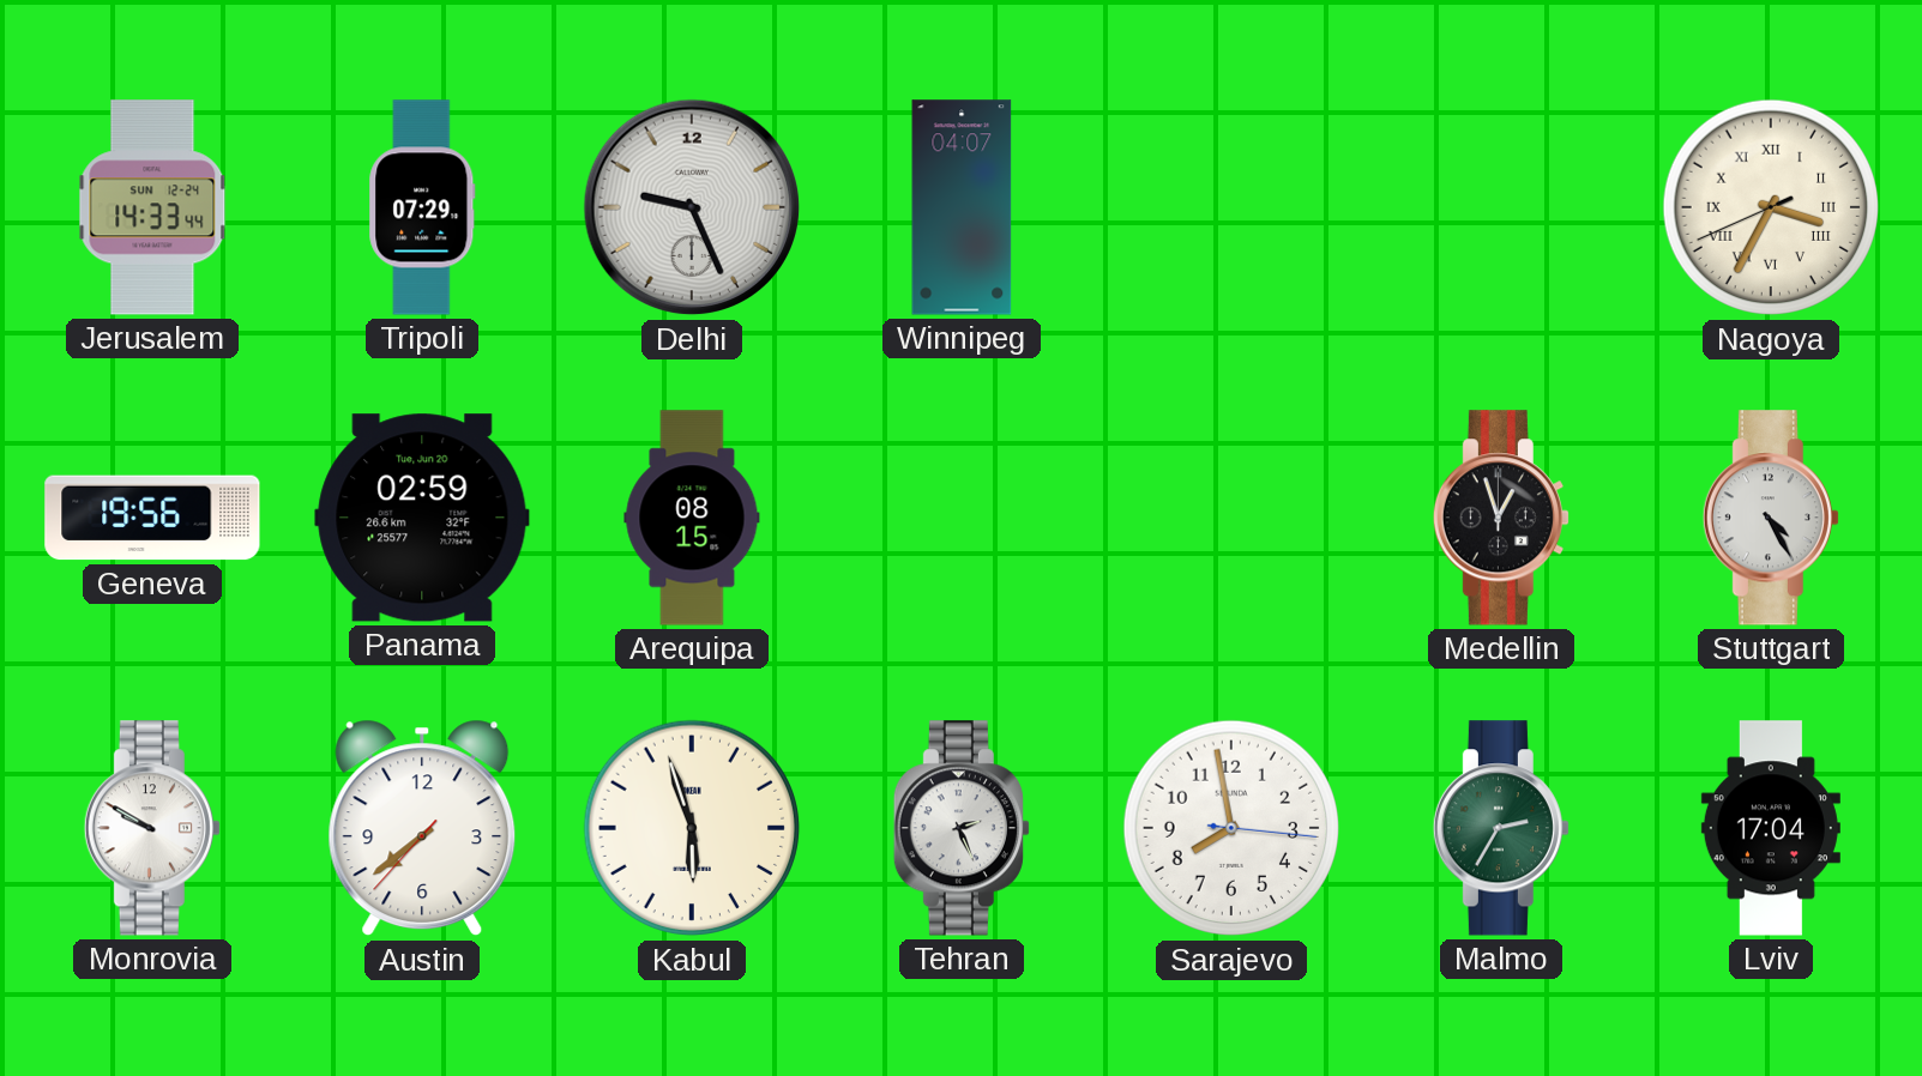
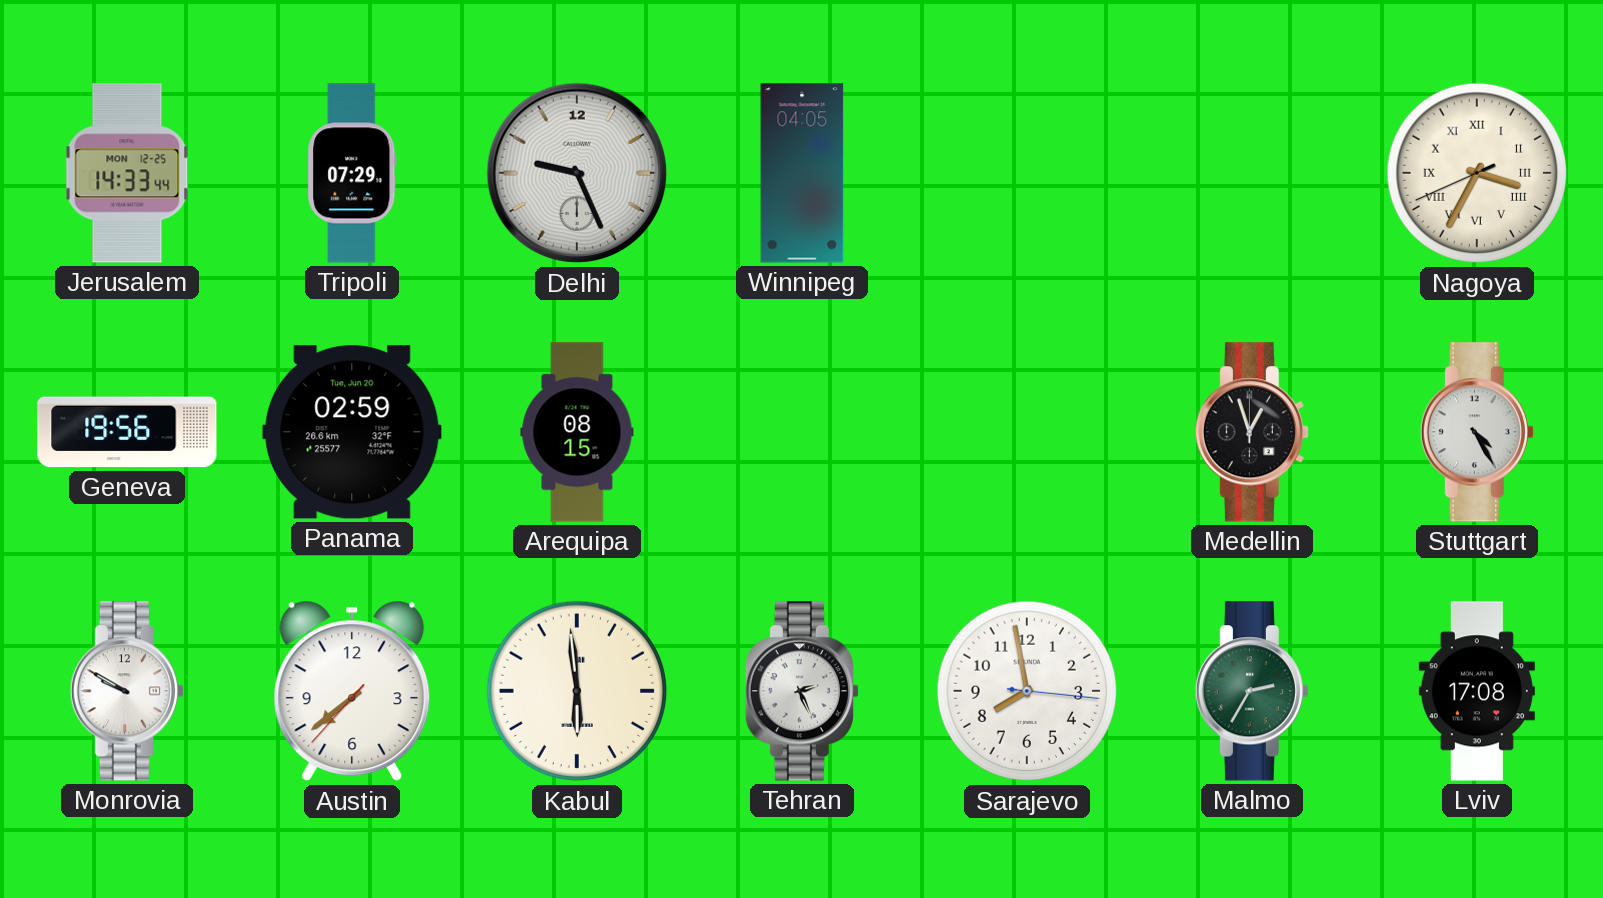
Jerusalem date: SUN 12-24 -> MON 12-25
Winnipeg: 04:07 -> 04:05
Kabul: 5:57 -> 5:59
Lviv: 17:04 -> 17:08
